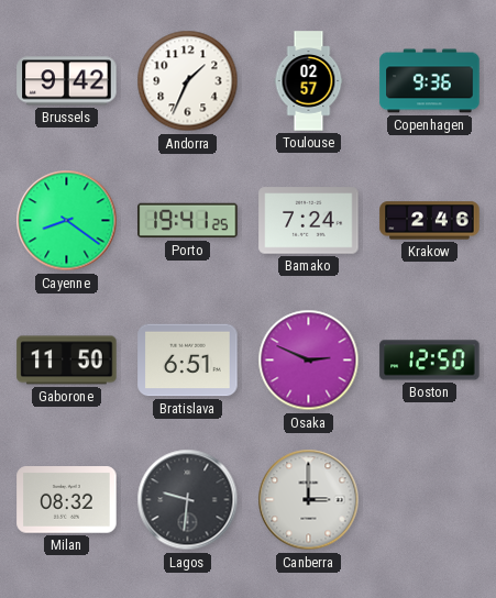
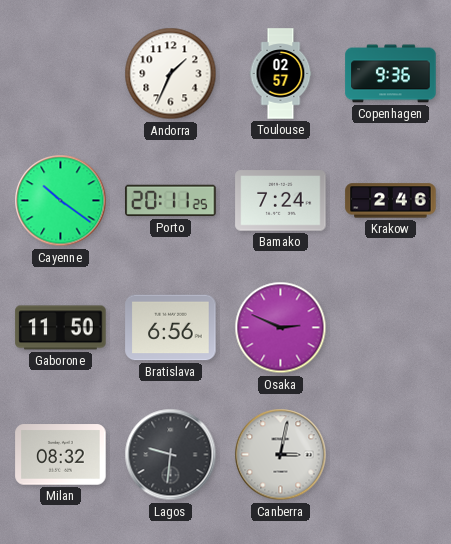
Brussels: 9:42 -> none
Cayenne: 8:21 -> 10:21
Porto: 19:41 -> 20:11
Bratislava: 6:51 -> 6:56
Boston: 12:50 -> none
Canberra: 3:00 -> 3:02
